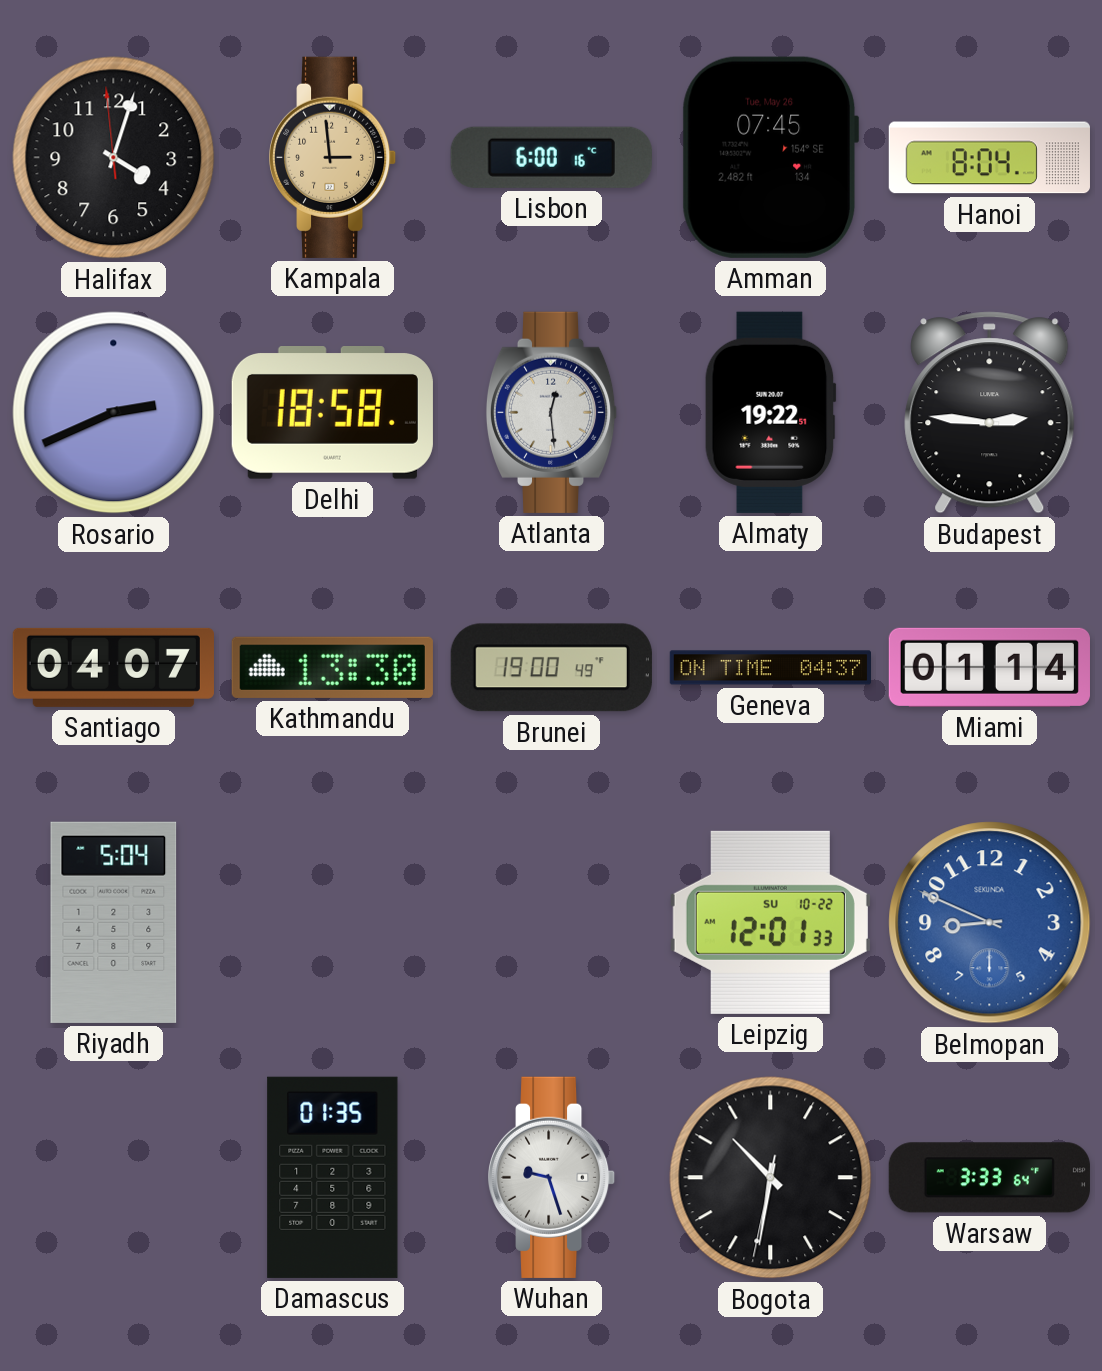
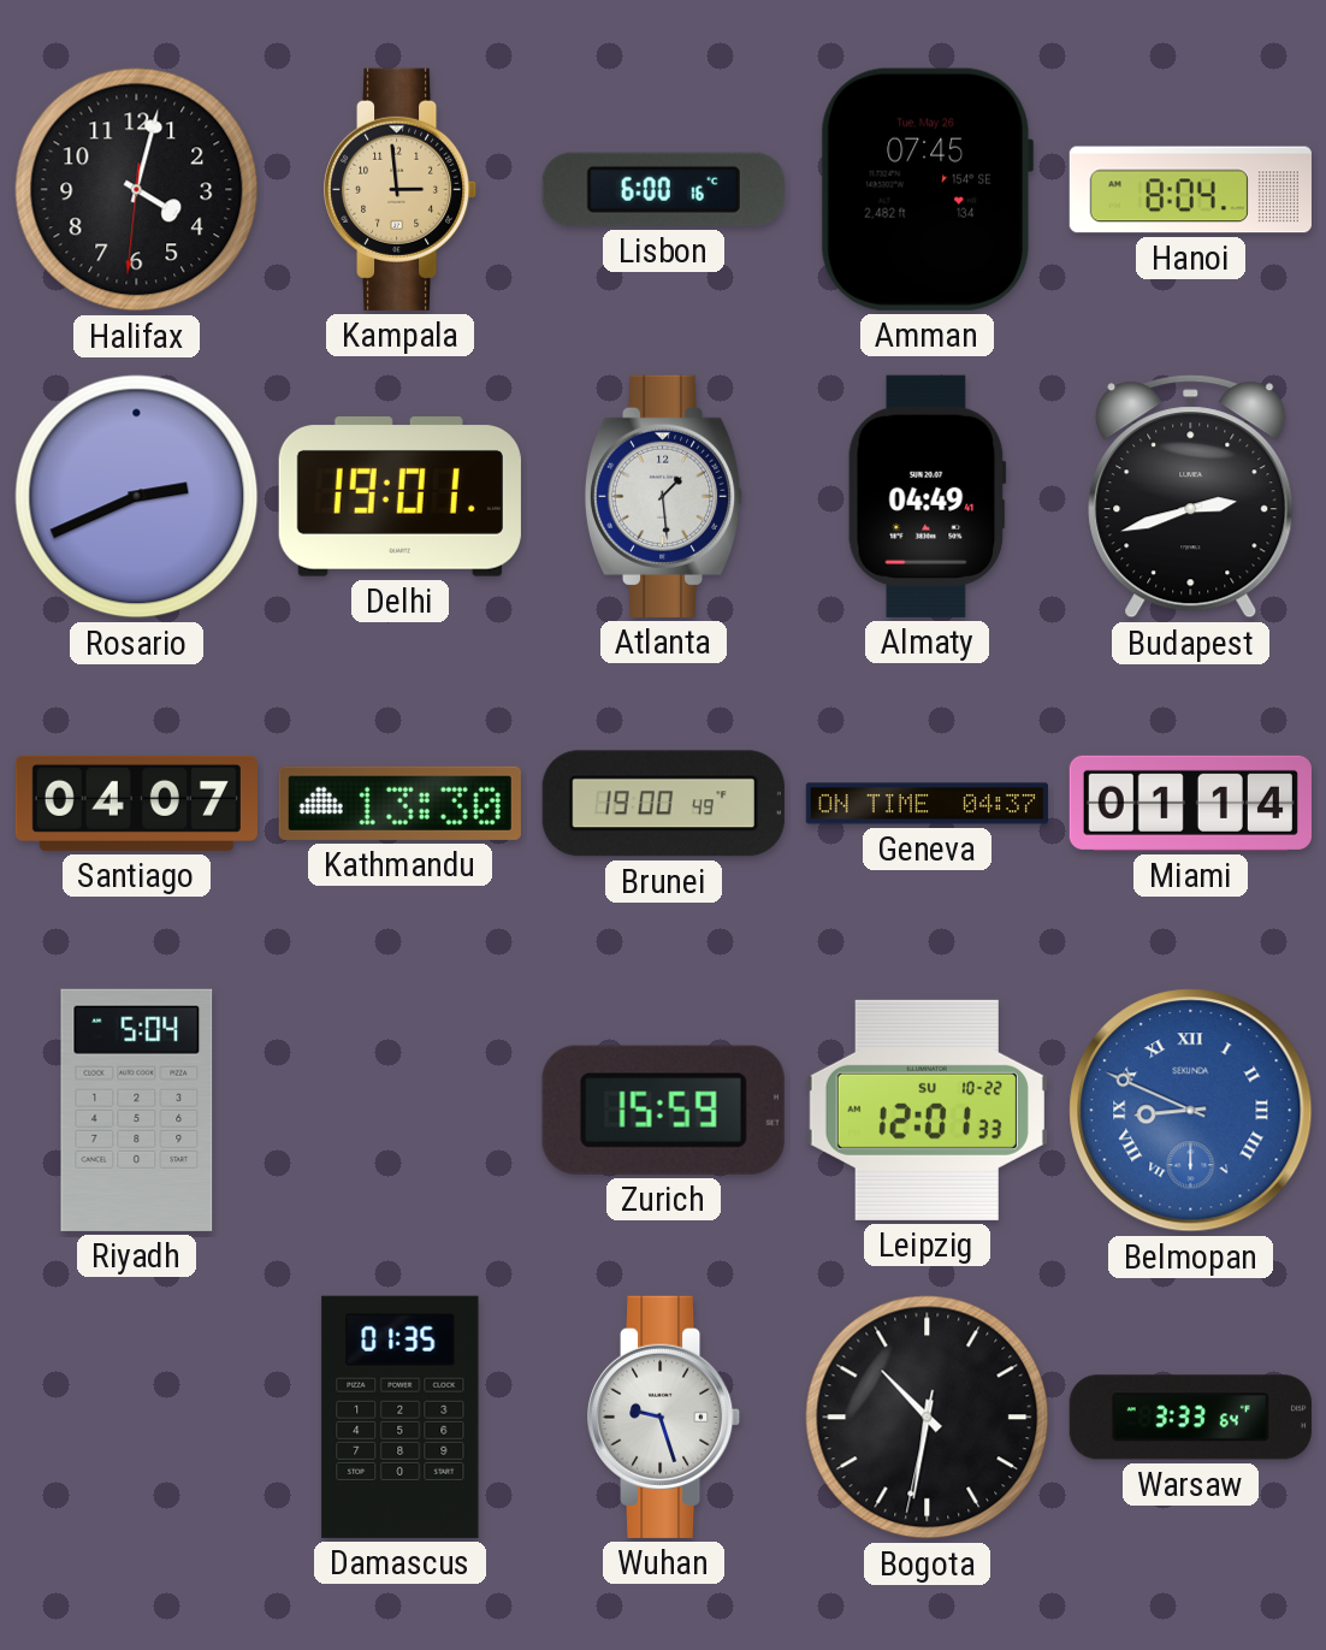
Halifax: 4:02:59 -> 4:02:31
Delhi: 18:58 -> 19:01
Atlanta: 12:29 -> 1:29
Almaty: 19:22 -> 04:49
Budapest: 2:46 -> 2:42
Zurich: none -> 15:59
Belmopan numerals: Arabic -> Roman
